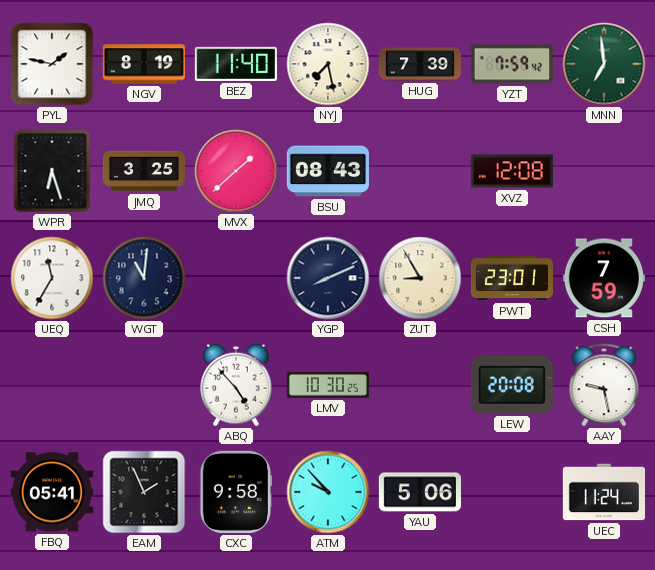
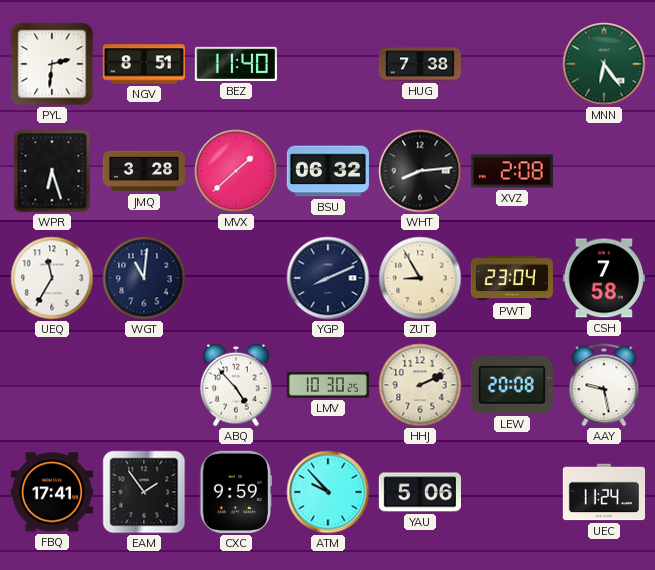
PYL: 1:47 -> 2:31
NGV: 8:19 -> 8:51
NYJ: 7:28 -> none
HUG: 7:39 -> 7:38
YZT: 7:59 -> none
MNN: 6:59 -> 6:24
JMQ: 3:25 -> 3:28
BSU: 08:43 -> 06:32
WHT: none -> 8:14
XVZ: 12:08 -> 2:08
PWT: 23:01 -> 23:04
CSH: 7:59 -> 7:58
HHJ: none -> 2:11
FBQ: 05:41 -> 17:41
EAM: 1:56 -> 1:54
CXC: 9:58 -> 9:59
